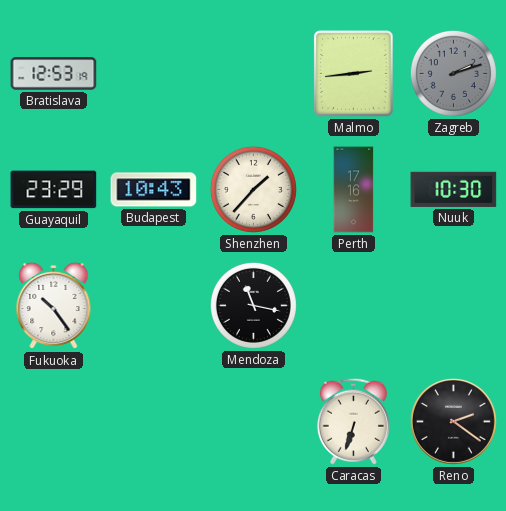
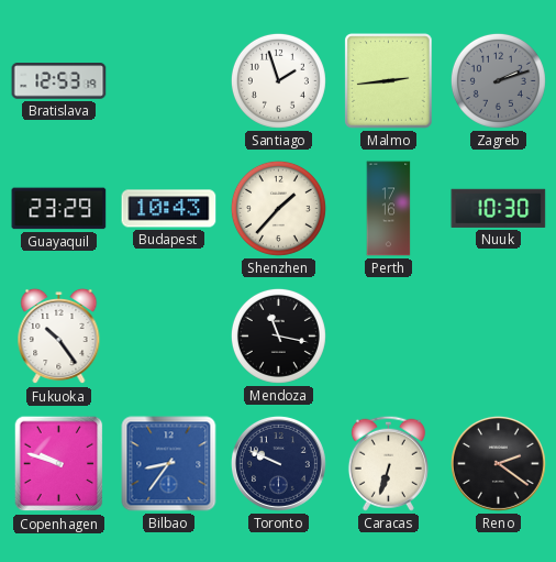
Santiago: none -> 1:57
Copenhagen: none -> 9:48
Bilbao: none -> 8:36
Toronto: none -> 9:49
